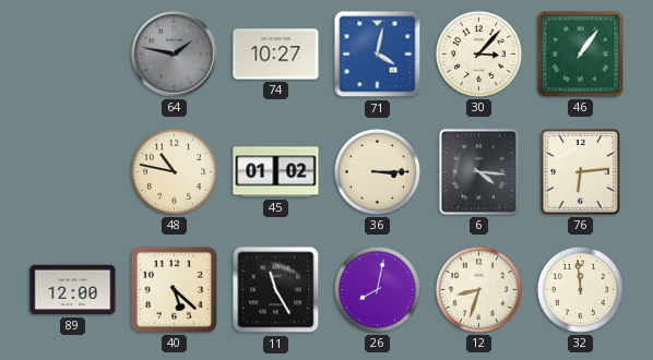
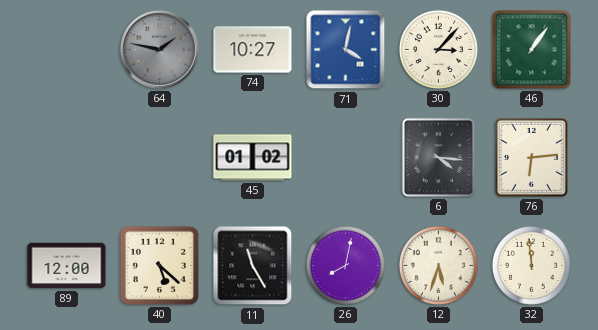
48: 10:47 -> none
36: 3:15 -> none
12: 8:33 -> 5:33
